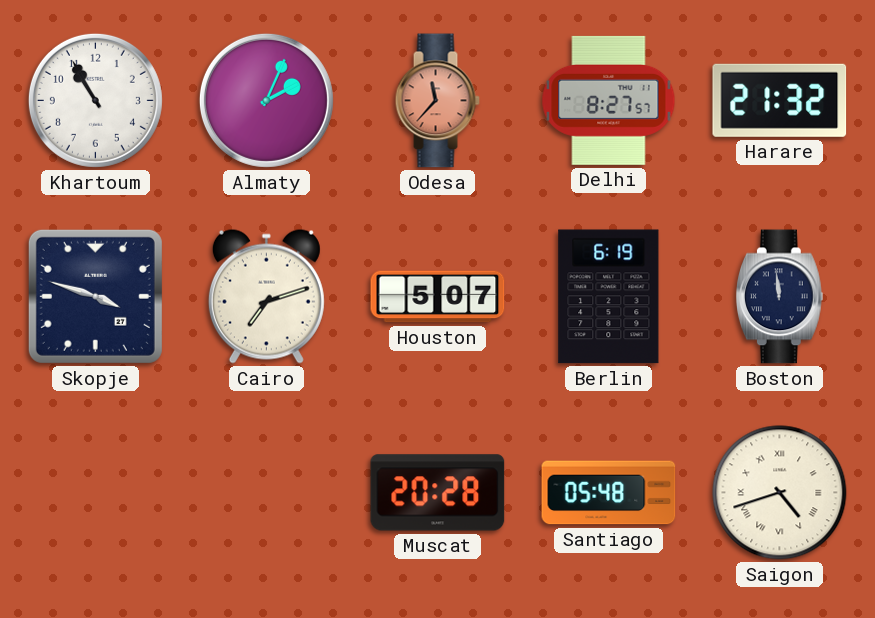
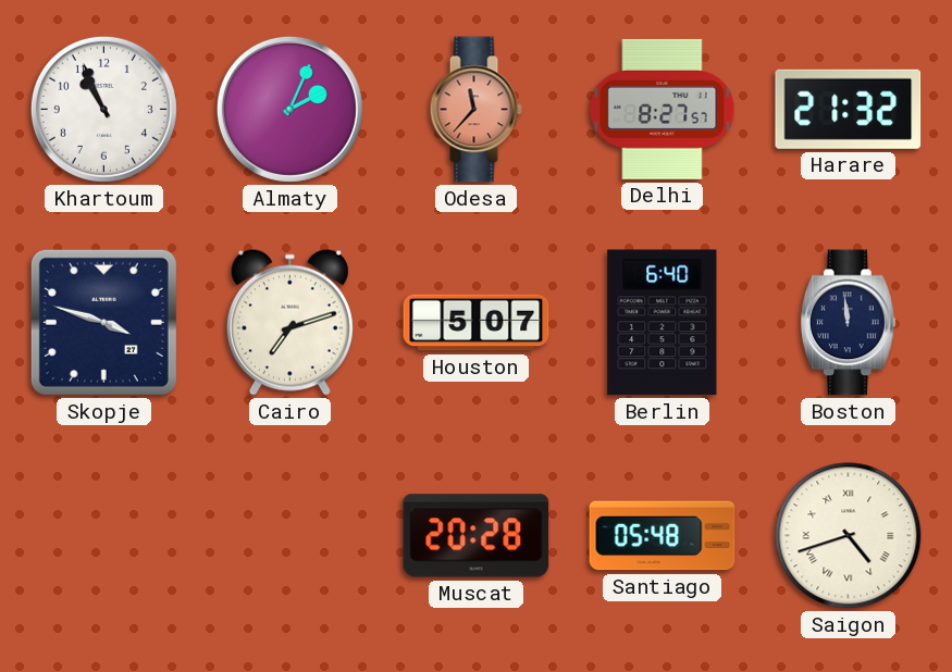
Khartoum: 10:55 -> 10:56
Berlin: 6:19 -> 6:40
